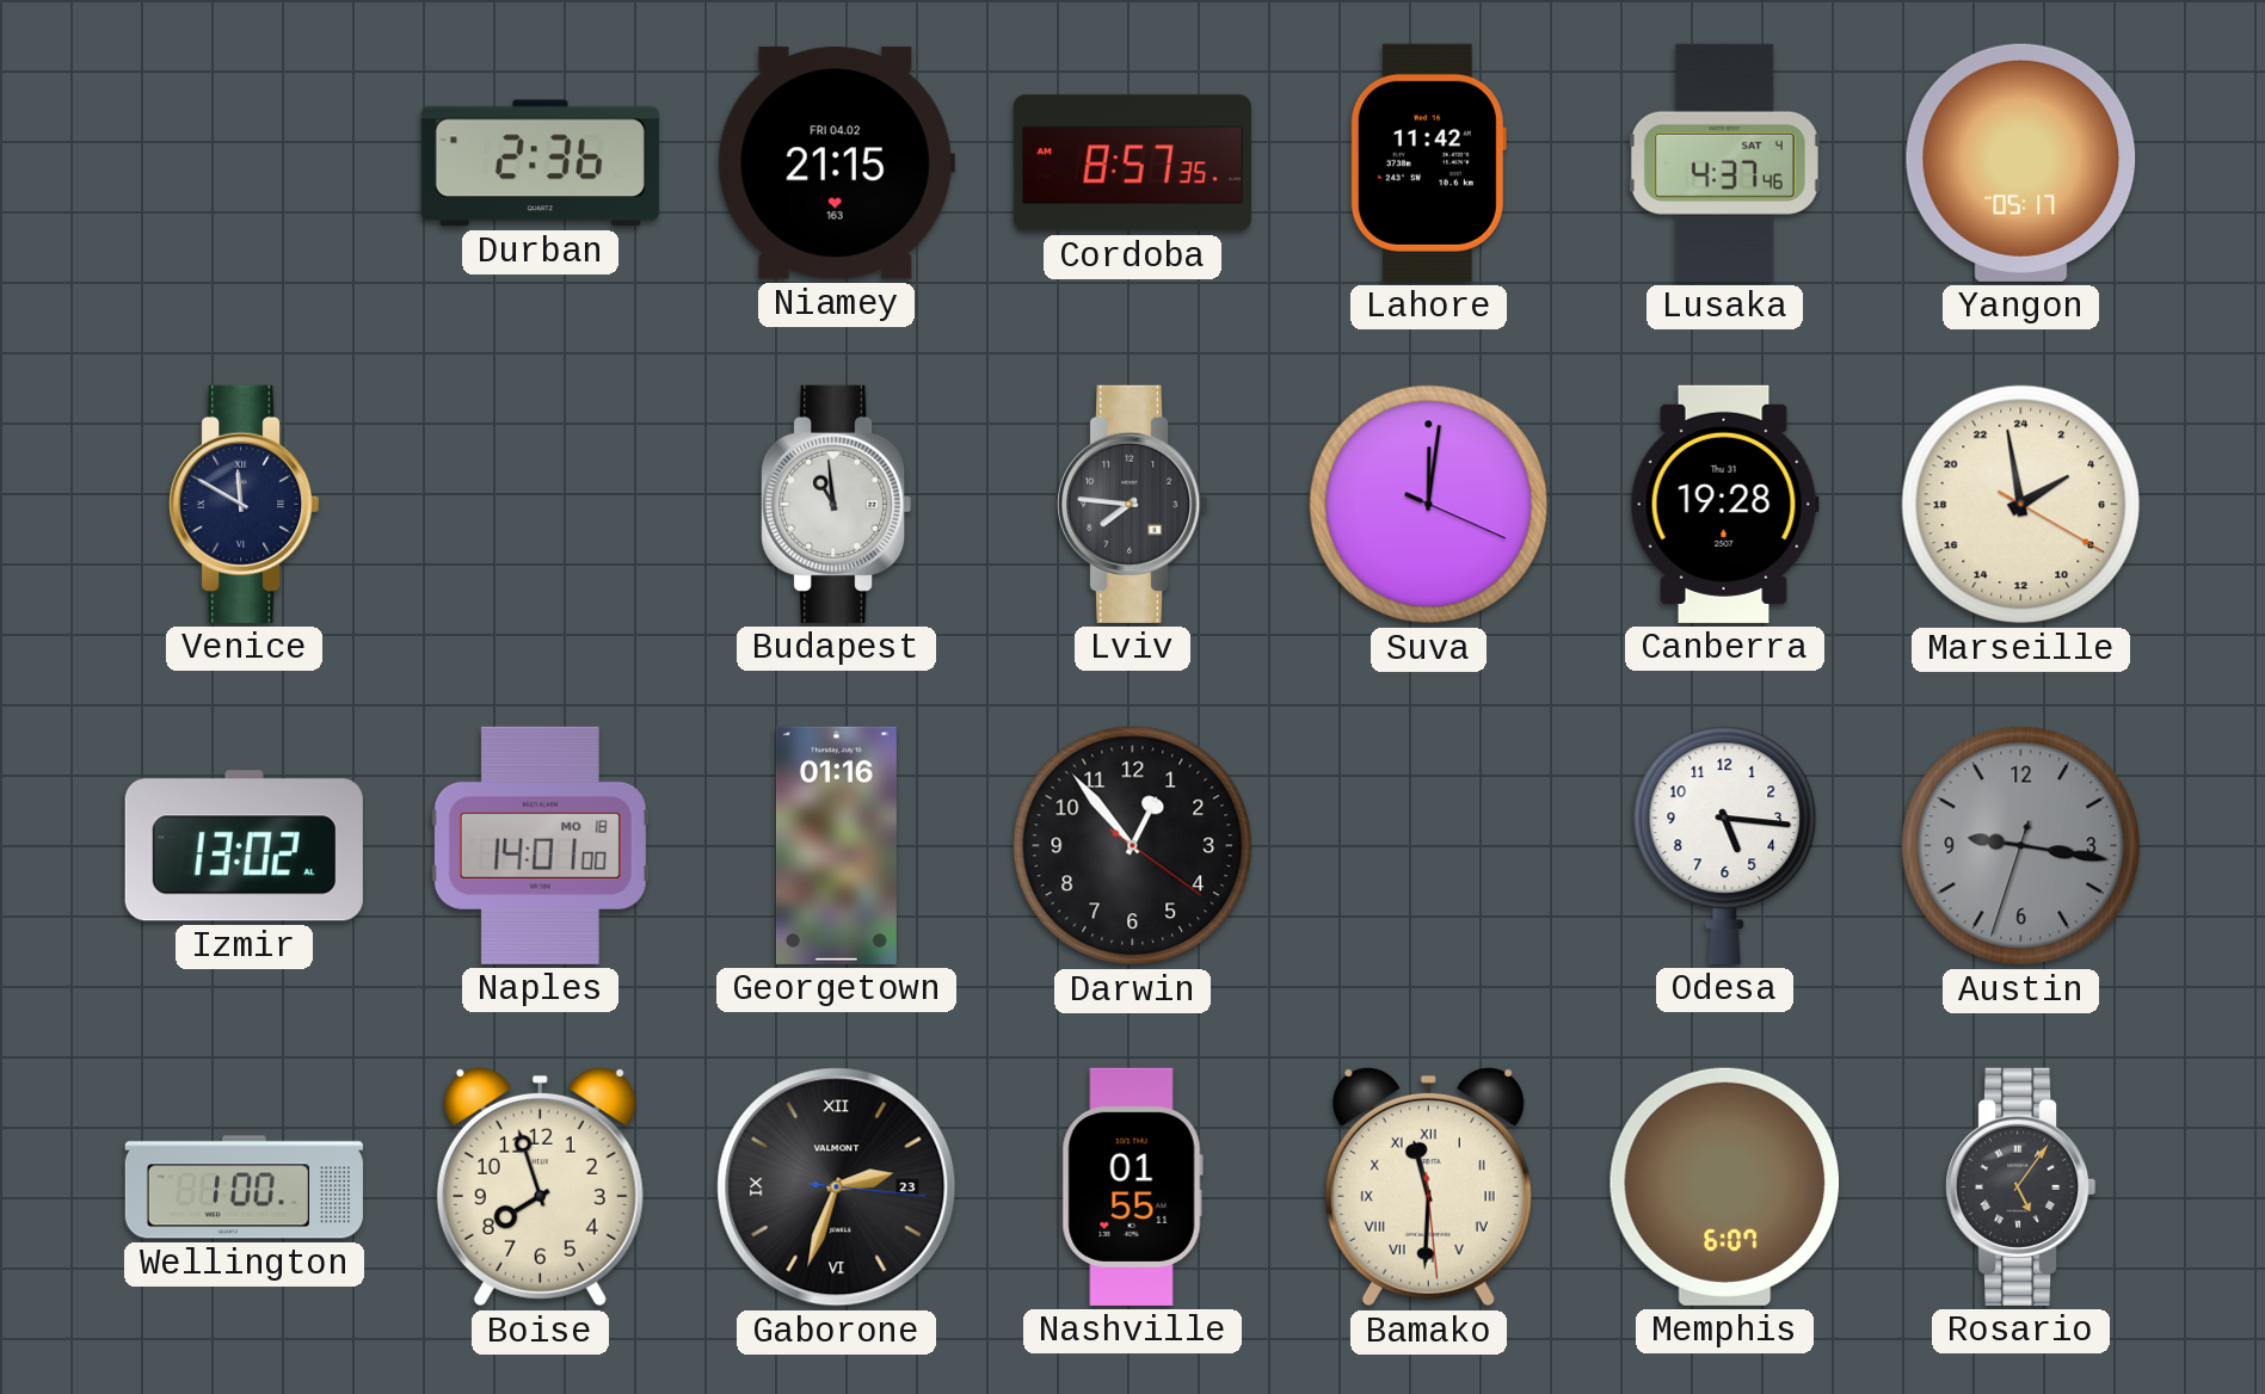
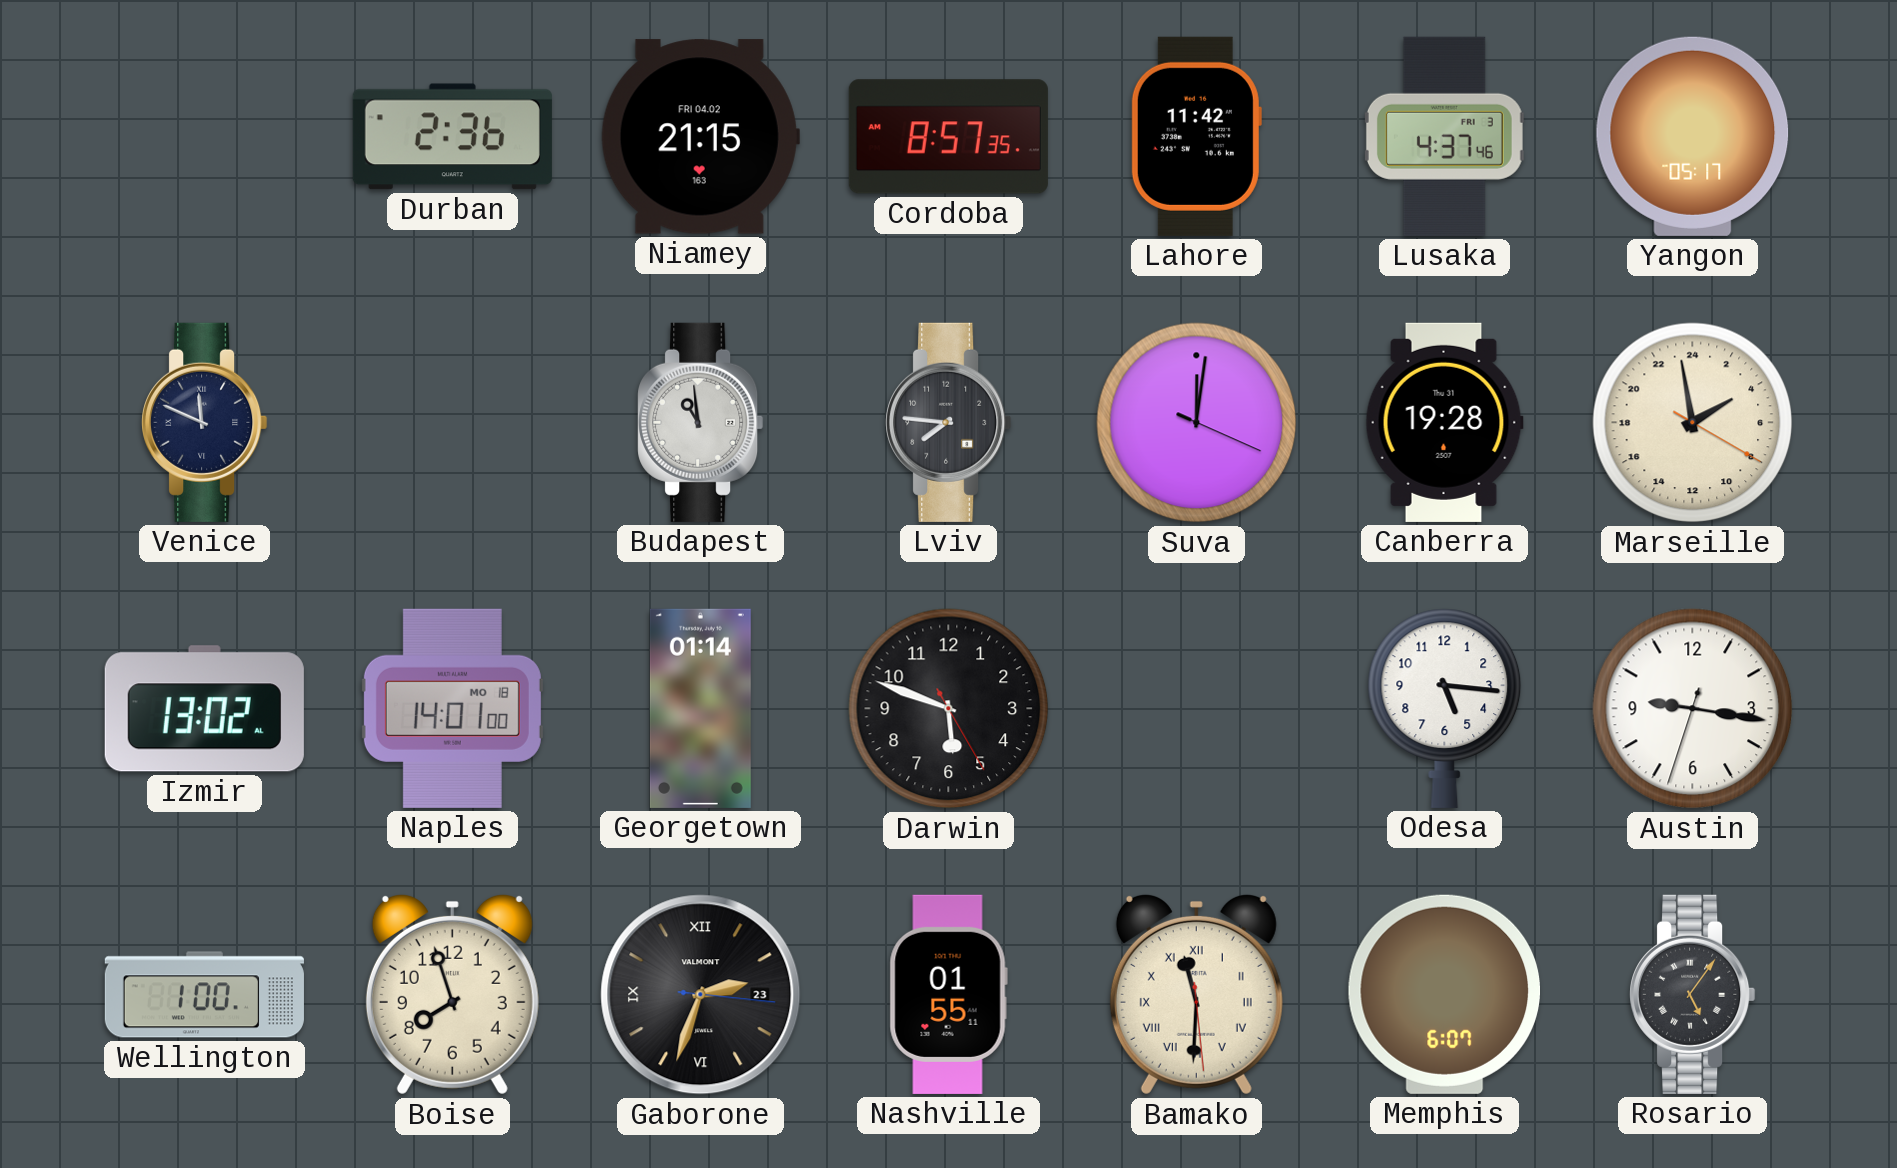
Lusaka date: SAT 4 -> FRI 3
Venice: 11:50 -> 11:49
Georgetown: 01:16 -> 01:14
Darwin: 12:53 -> 5:48
Austin dial: grey -> white
